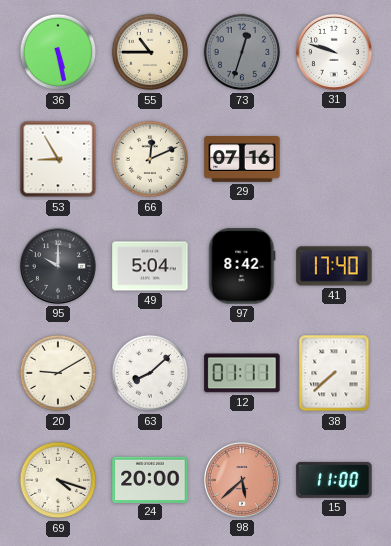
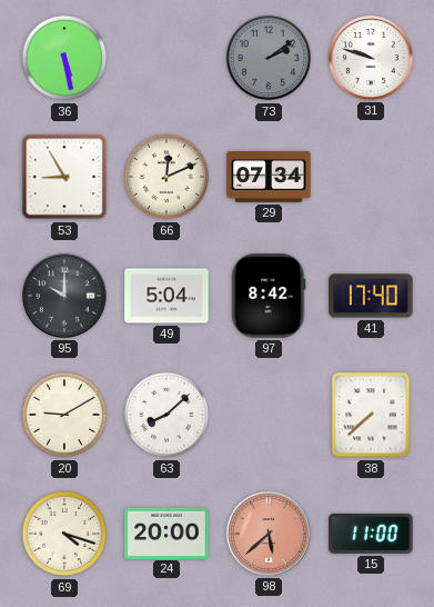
55: 10:45 -> none
73: 12:33 -> 2:09
29: 07:16 -> 07:34
12: 01:11 -> none
